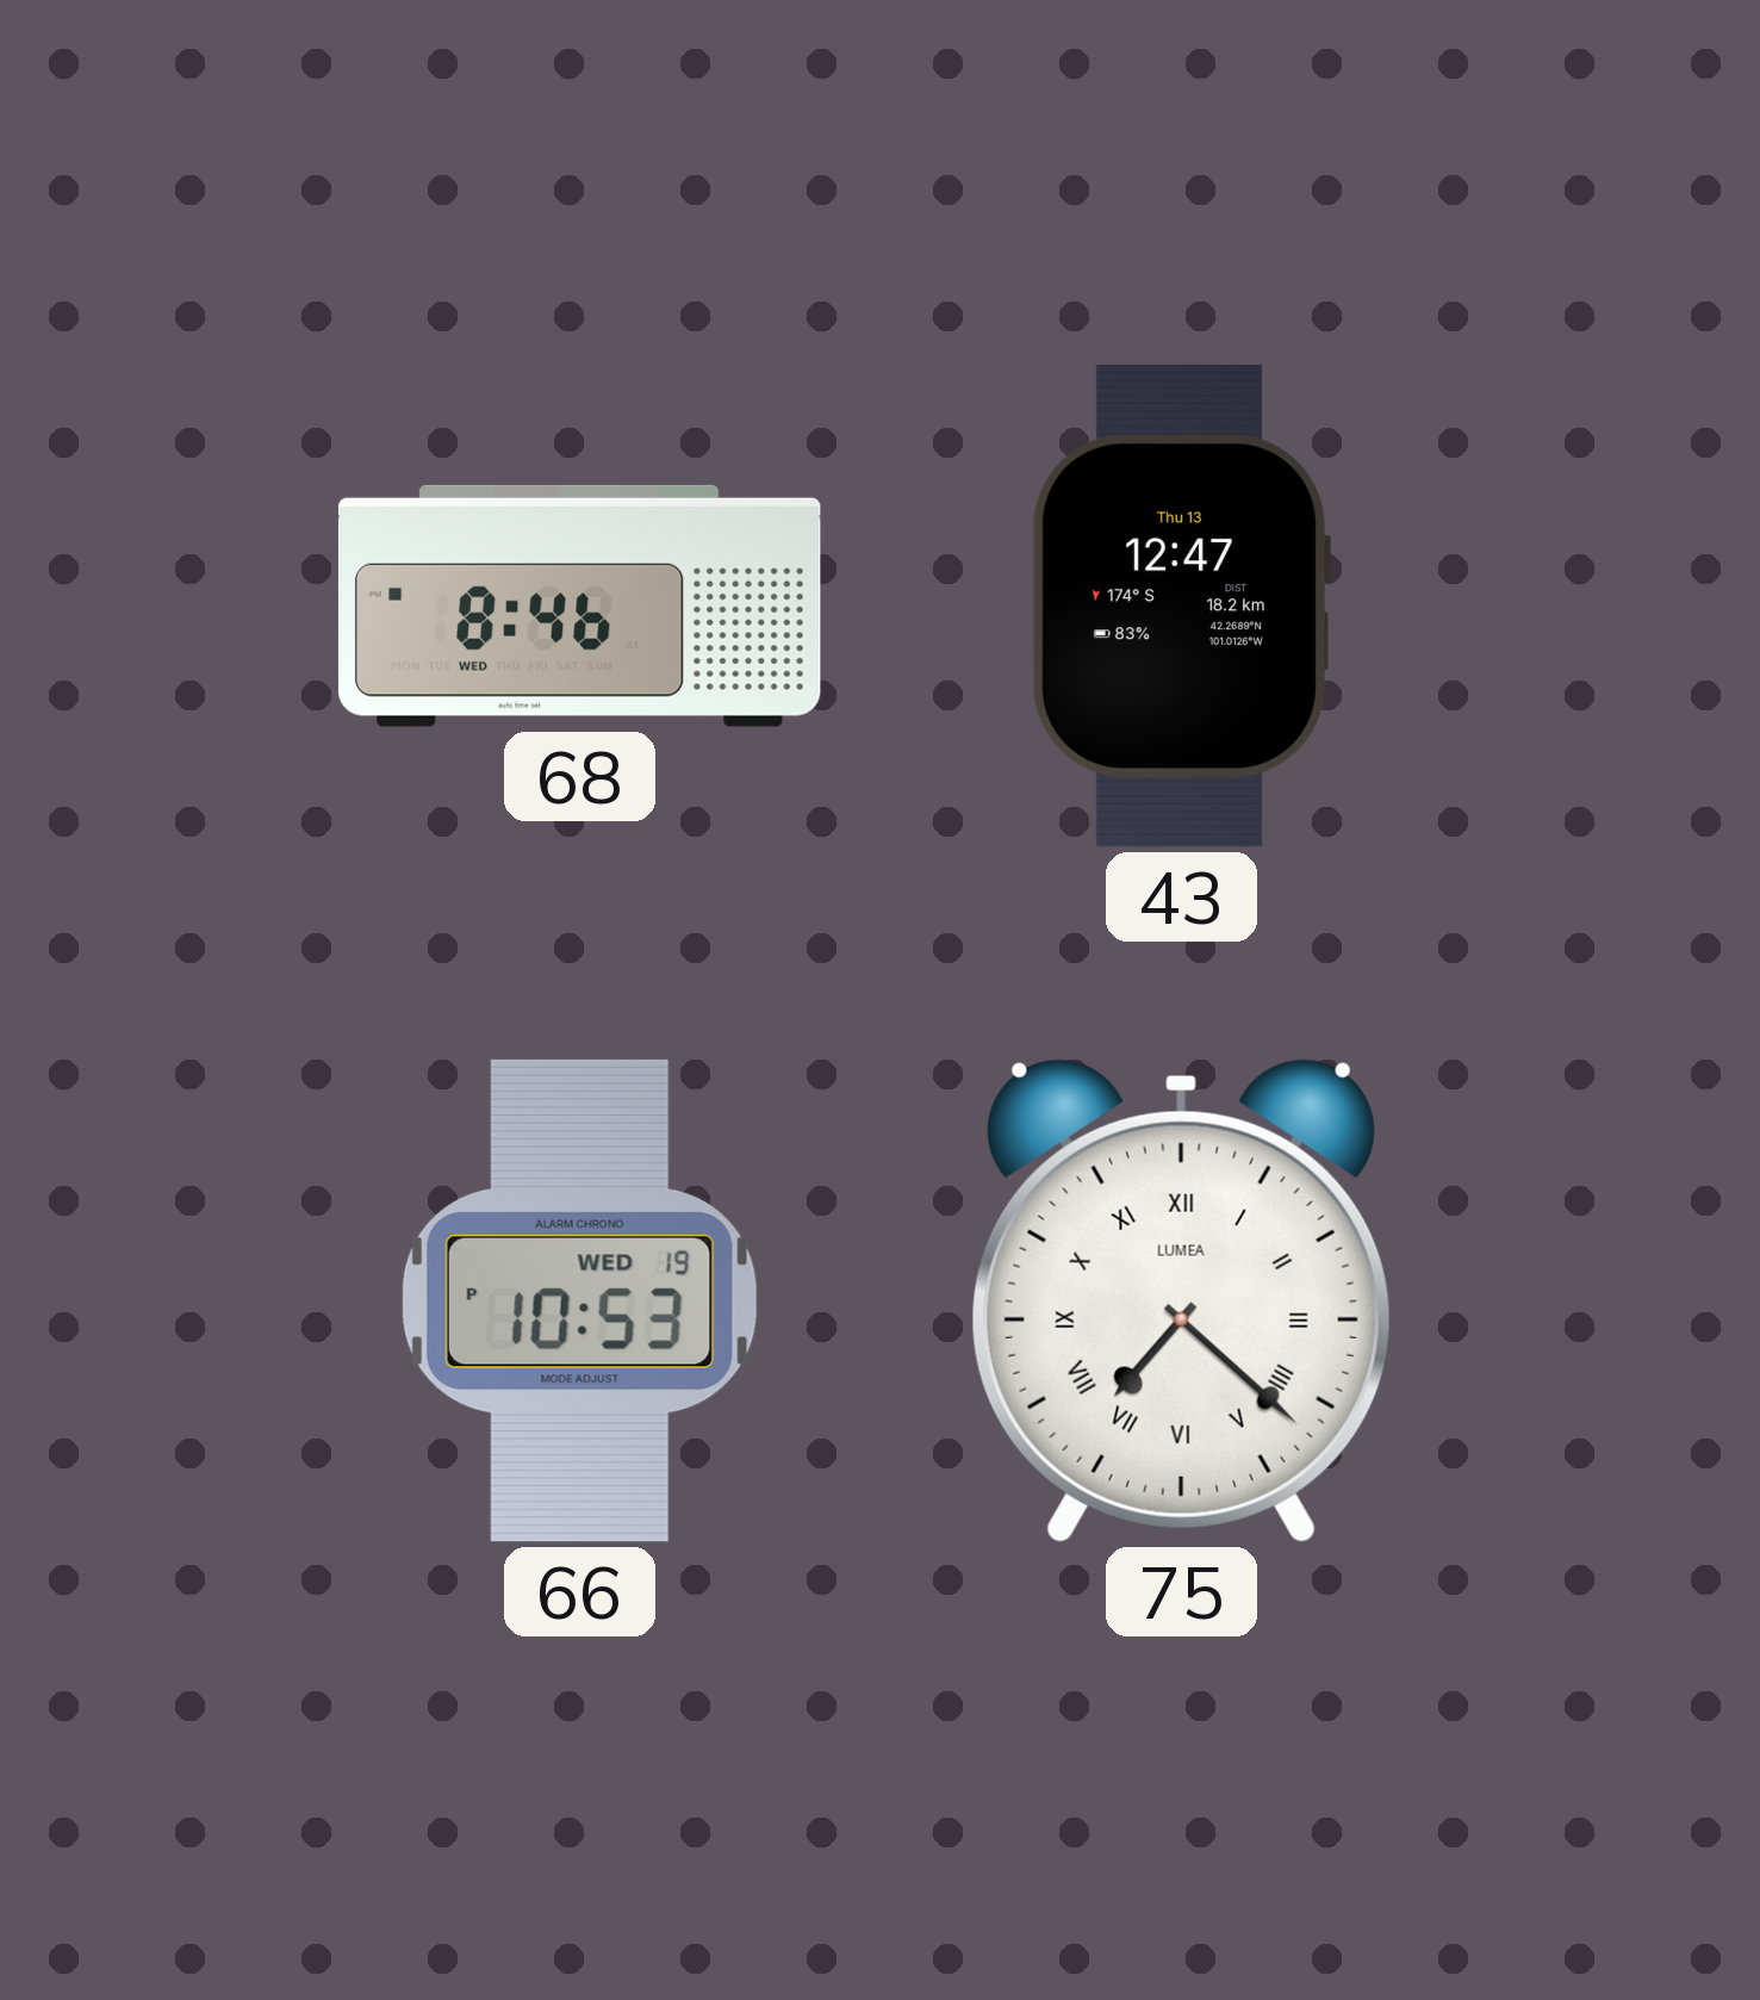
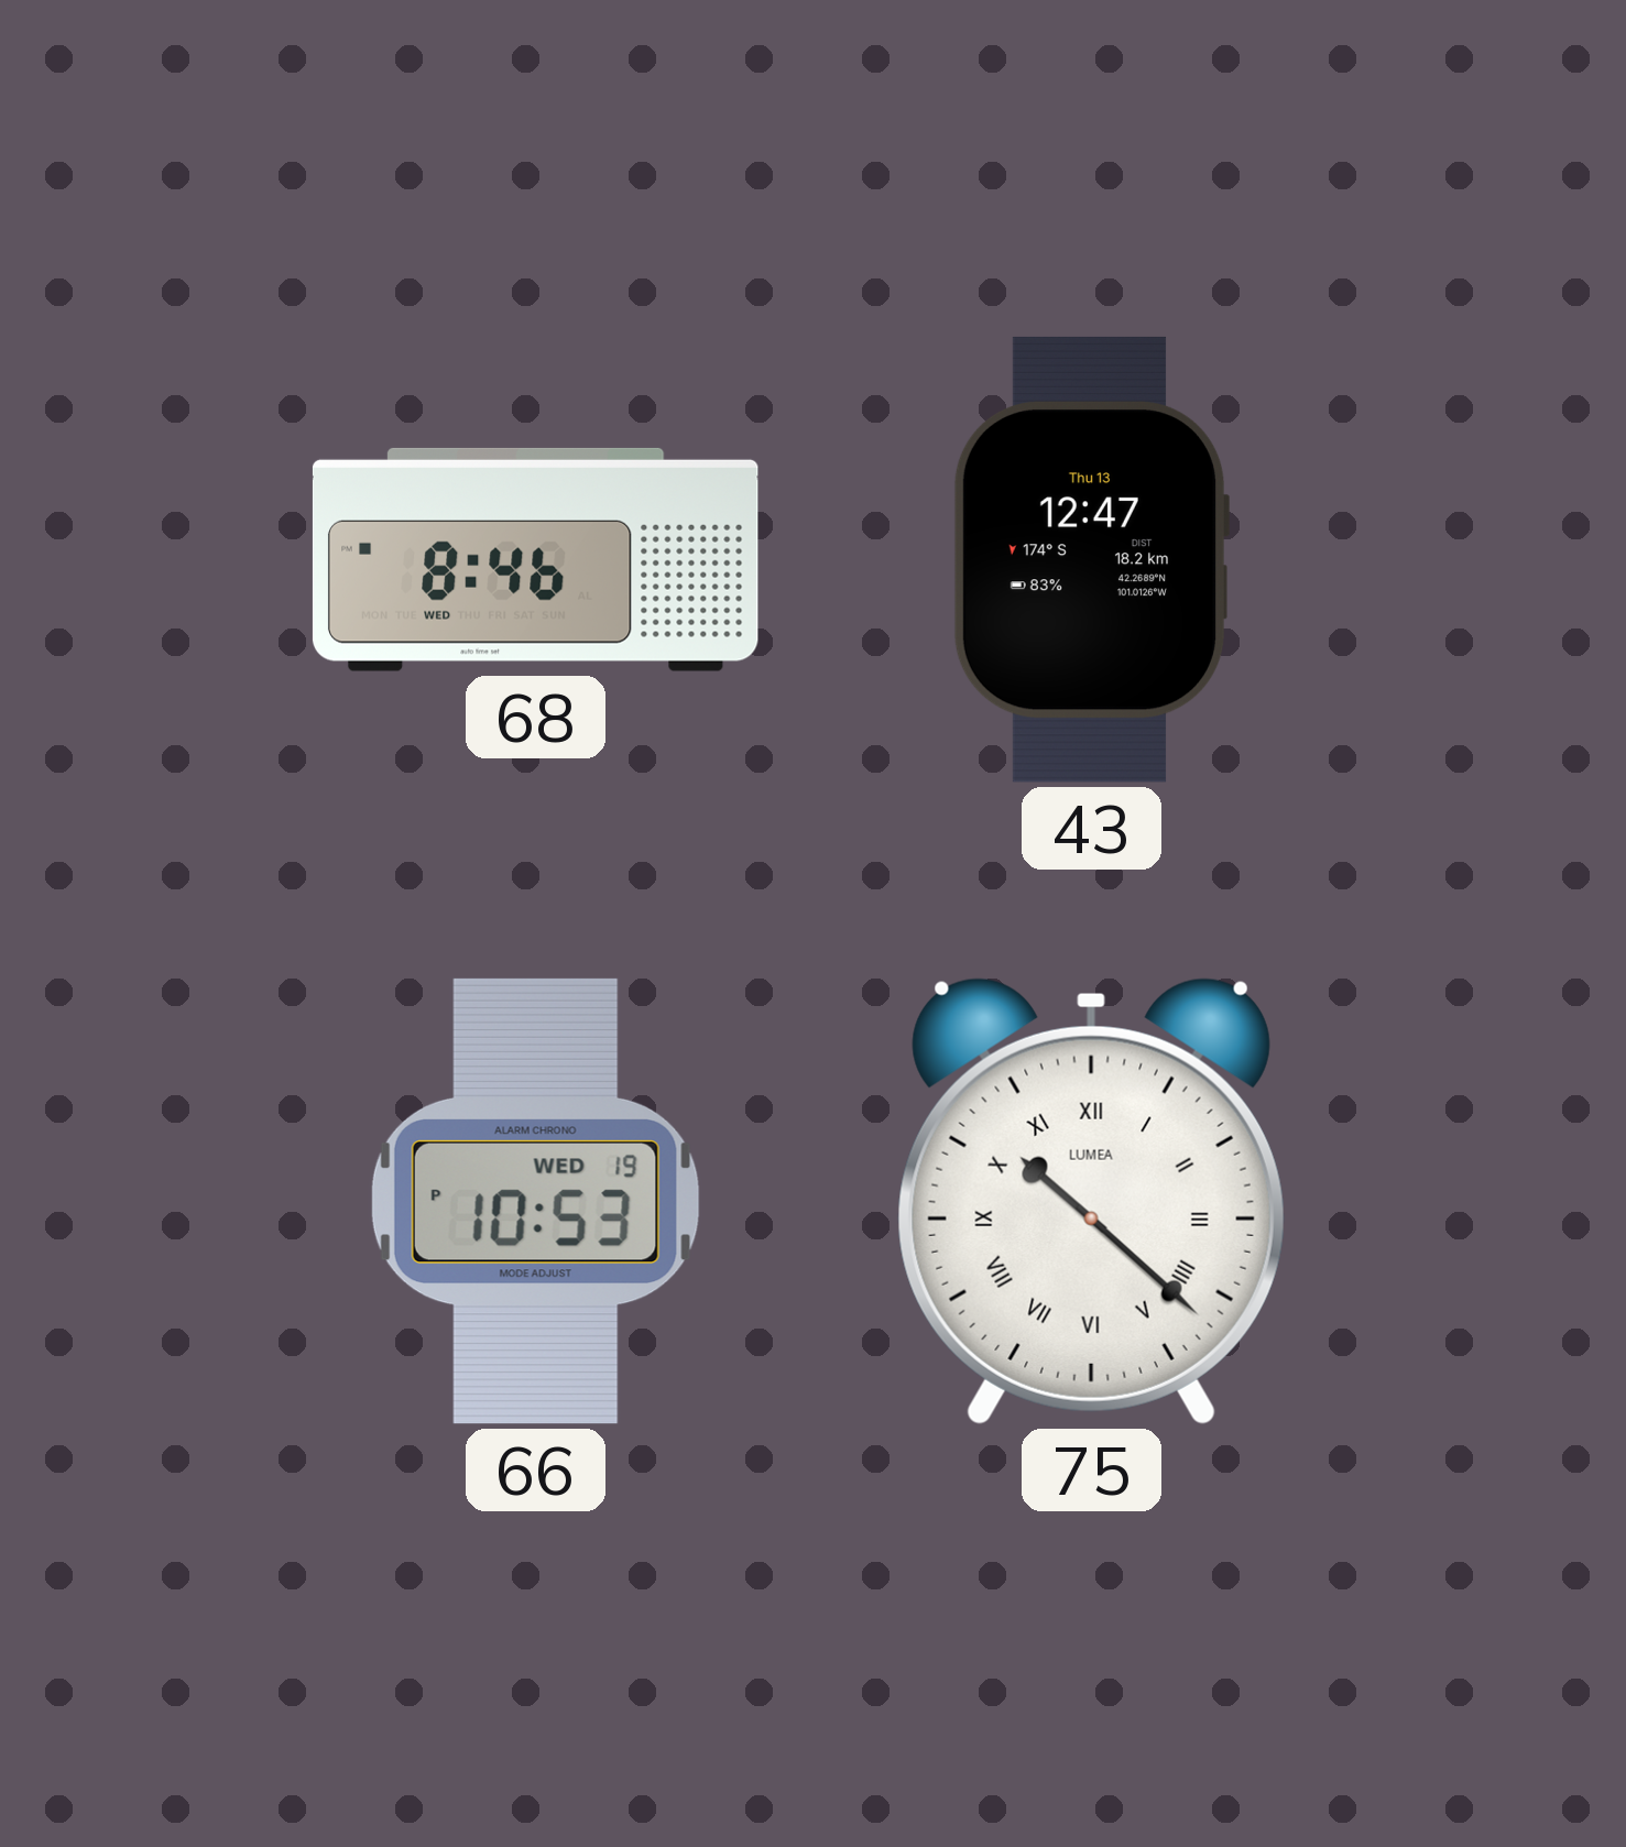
75: 7:22 -> 10:22
